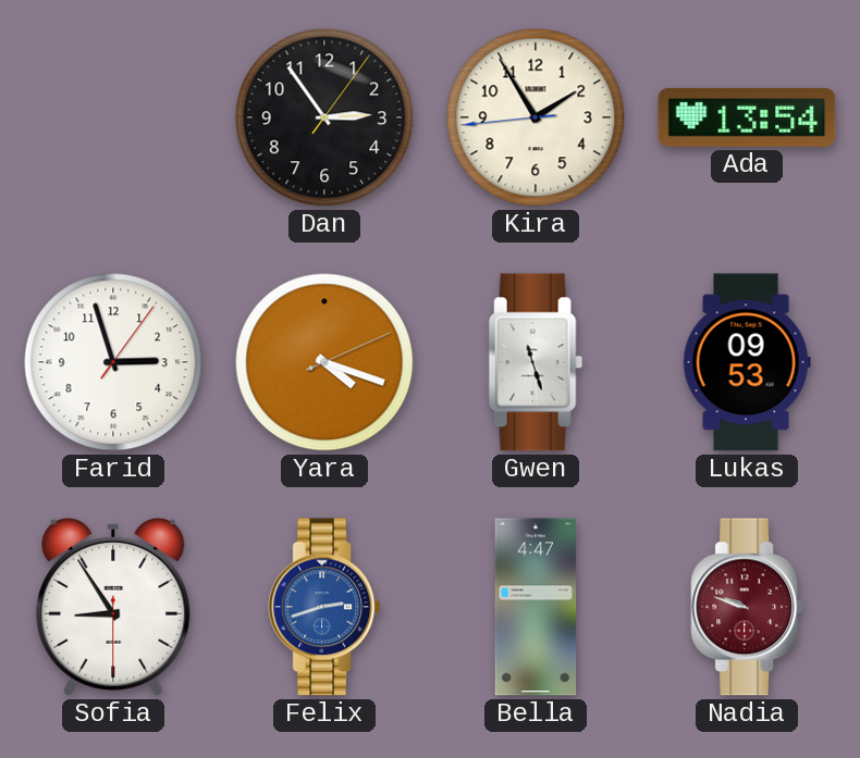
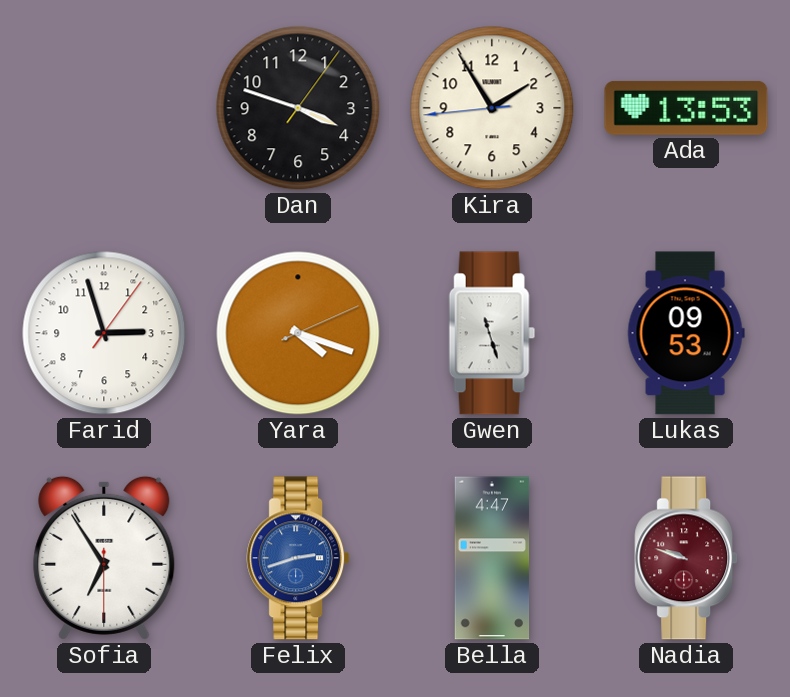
Dan: 2:54 -> 3:48
Ada: 13:54 -> 13:53
Sofia: 8:54 -> 6:54
